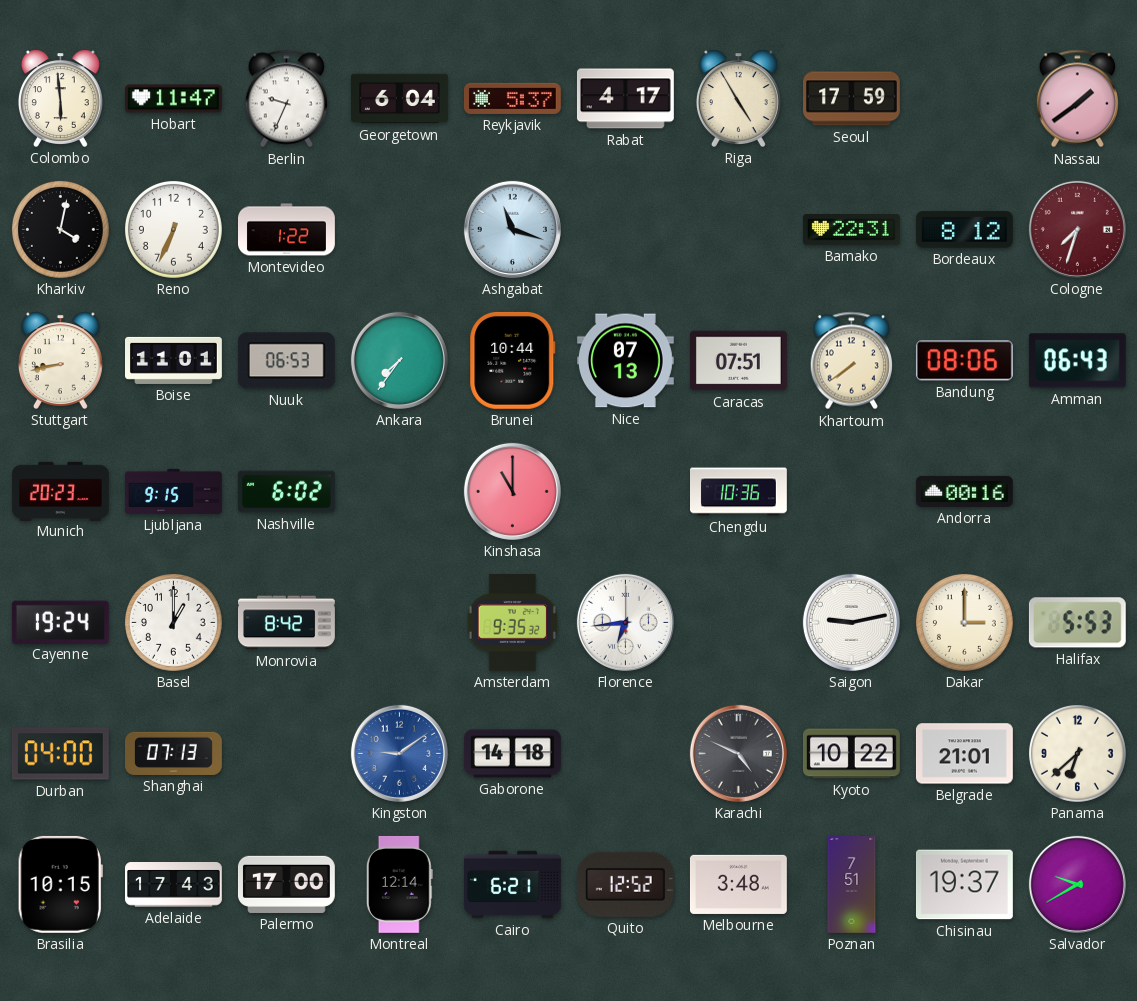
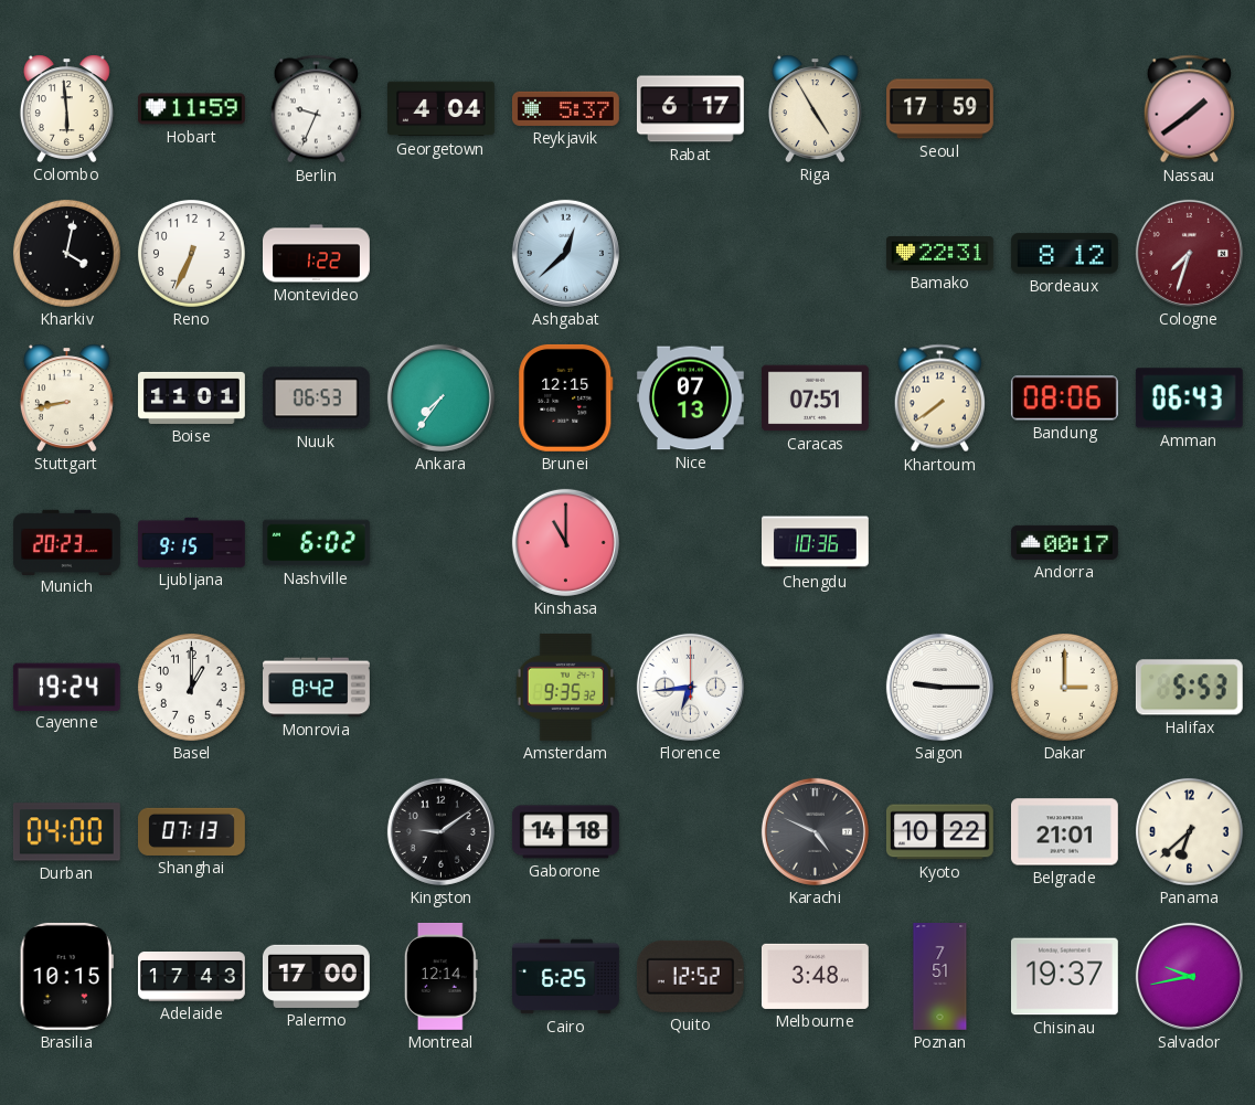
Hobart: 11:47 -> 11:59
Georgetown: 6:04 -> 4:04
Rabat: 4:17 -> 6:17
Ashgabat: 11:18 -> 12:38
Brunei: 10:44 -> 12:15
Andorra: 00:16 -> 00:17
Saigon: 9:13 -> 9:15
Kingston dial: blue -> black
Cairo: 6:21 -> 6:25
Salvador: 9:40 -> 9:43
